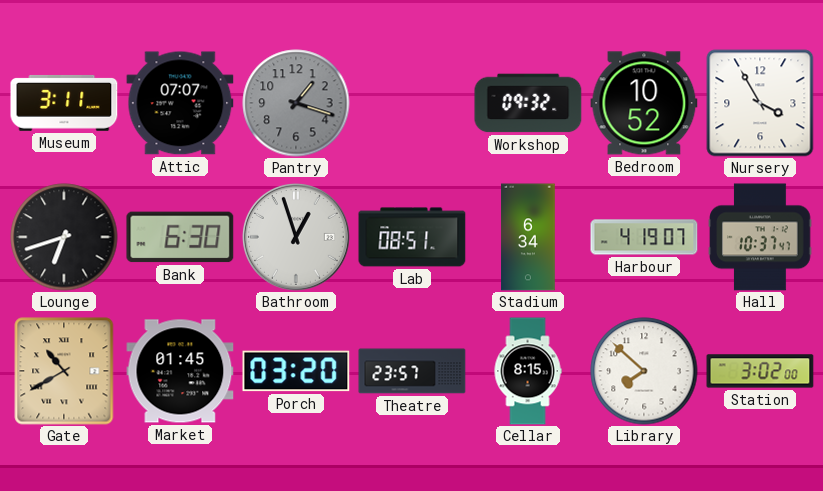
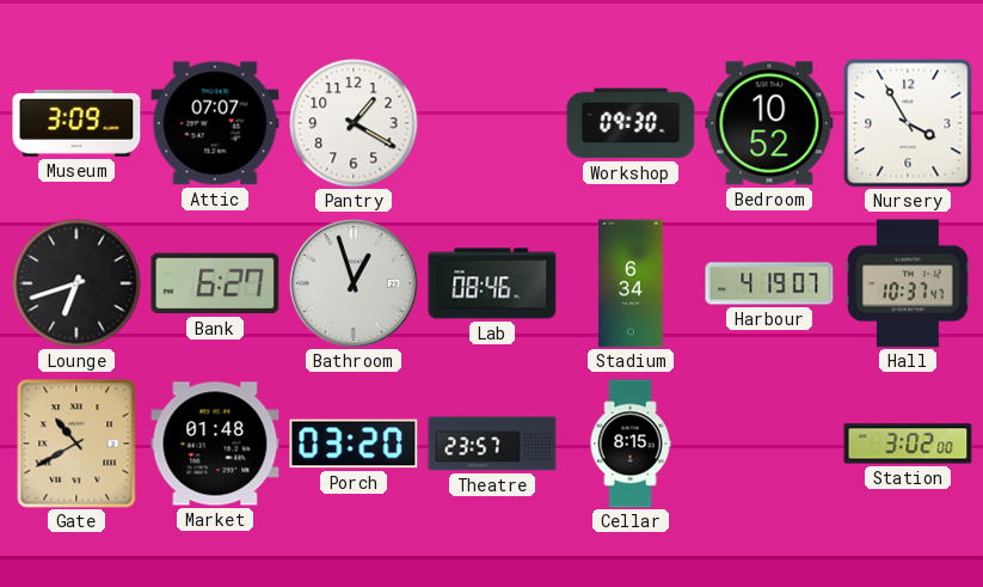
Museum: 3:11 -> 3:09
Pantry: 1:18 -> 1:20
Pantry dial: grey -> white
Workshop: 09:32 -> 09:30
Bank: 6:30 -> 6:27
Lab: 08:51 -> 08:46
Market: 01:45 -> 01:48
Library: 7:52 -> none
